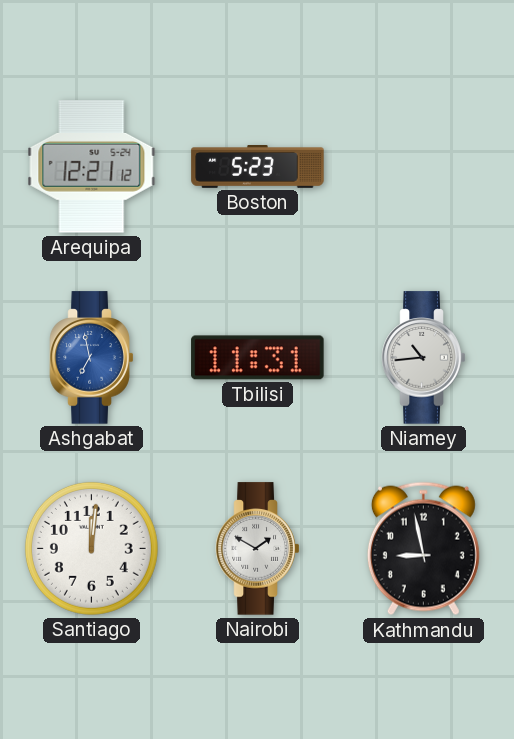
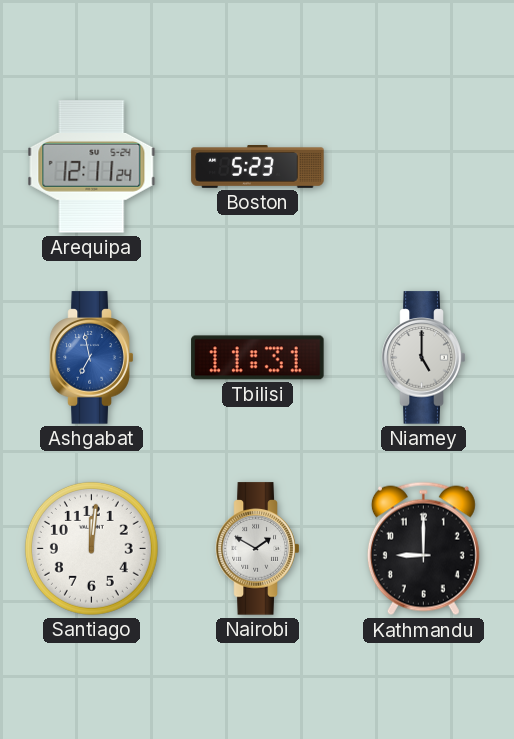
Arequipa: 12:21 -> 12:11
Niamey: 10:44 -> 5:00
Kathmandu: 8:58 -> 9:00
